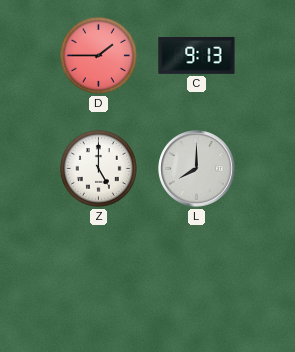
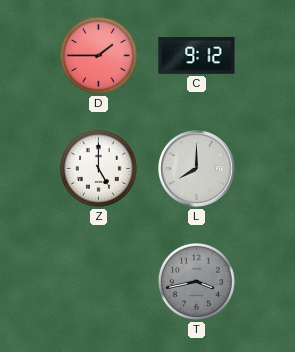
C: 9:13 -> 9:12
T: none -> 3:43
